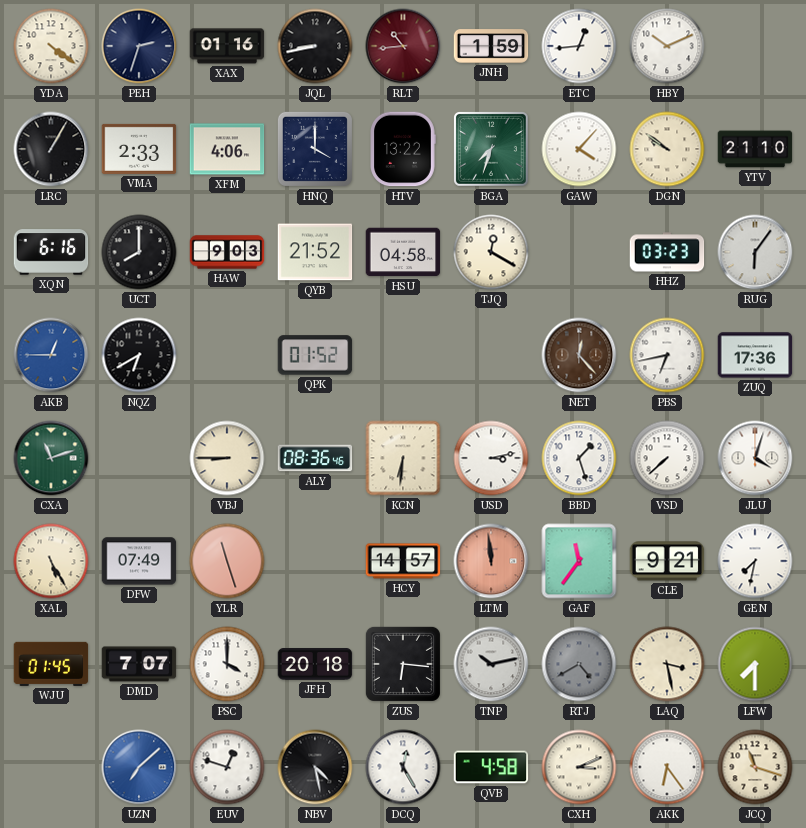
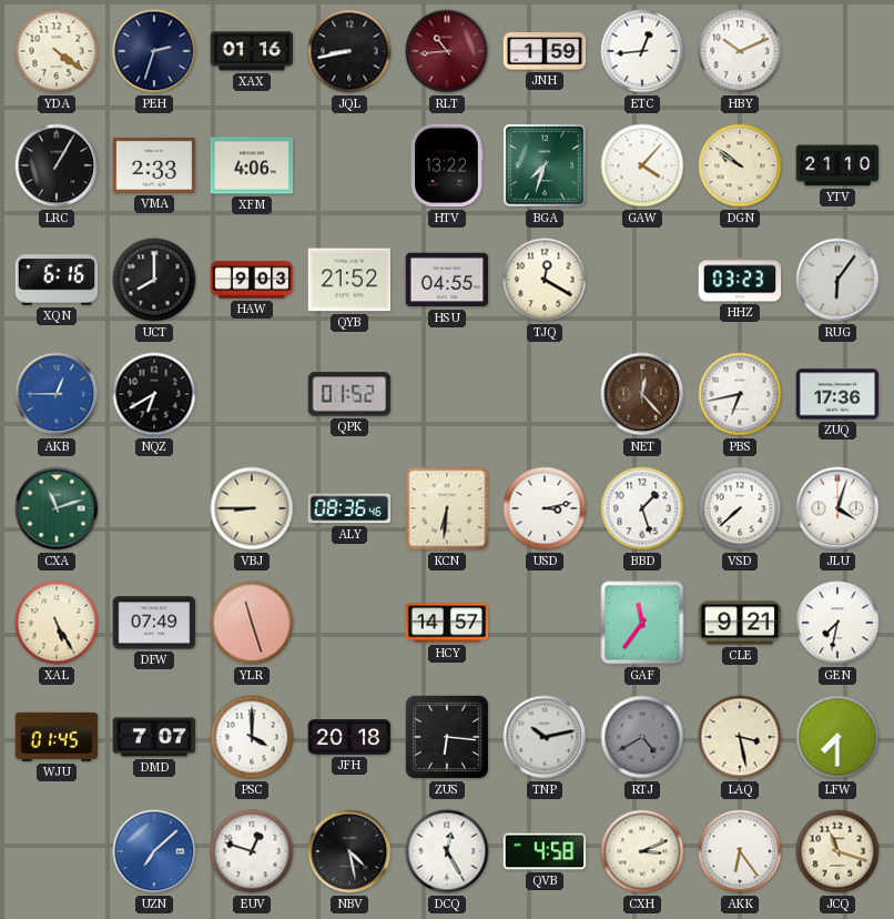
HNQ: 4:00 -> none
HSU: 04:58 -> 04:55
LTM: 11:59 -> none
